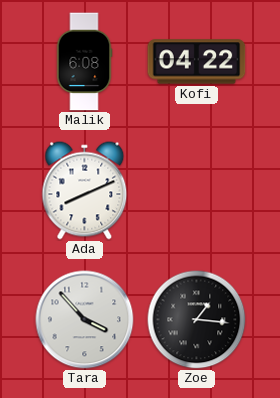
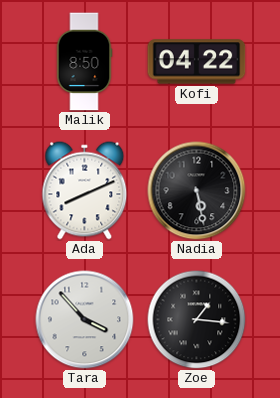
Malik: 6:08 -> 8:50
Nadia: none -> 5:28
